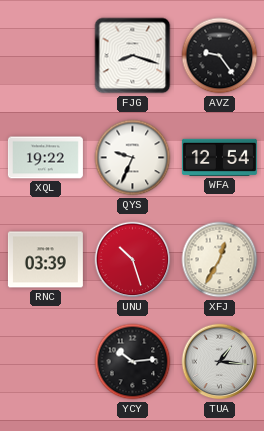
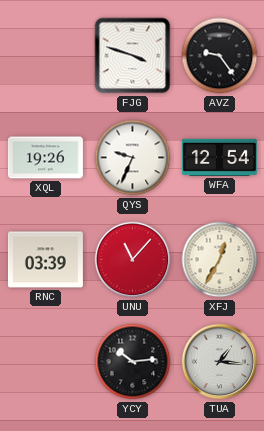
FJG: 8:18 -> 3:48
XQL: 19:22 -> 19:26
UNU: 10:27 -> 11:07
